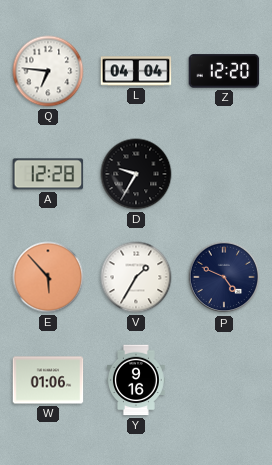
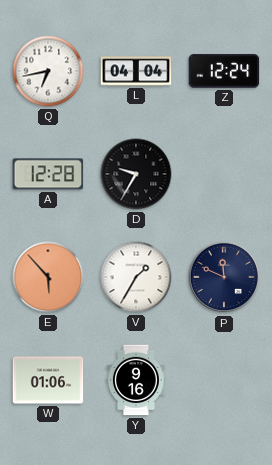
Q: 6:46 -> 6:43
Z: 12:20 -> 12:24
P: 4:49 -> 11:49
